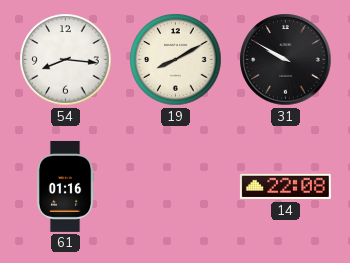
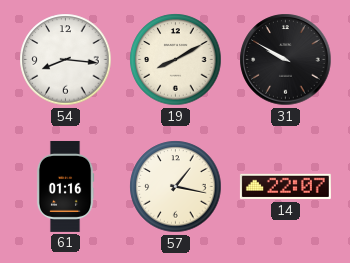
57: none -> 1:17
14: 22:08 -> 22:07
